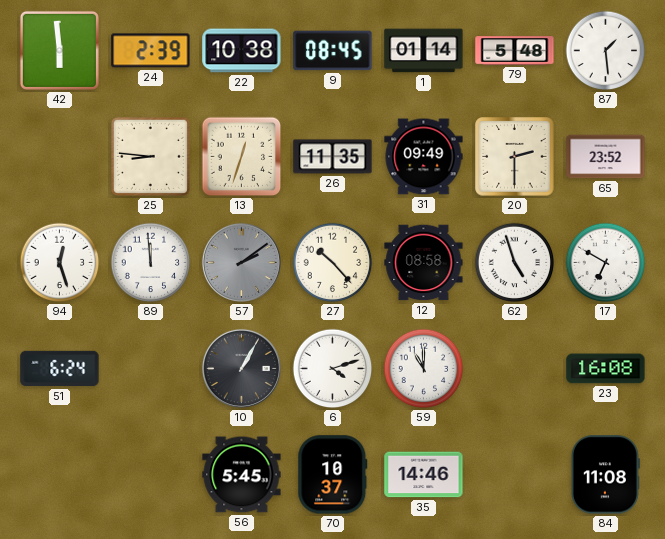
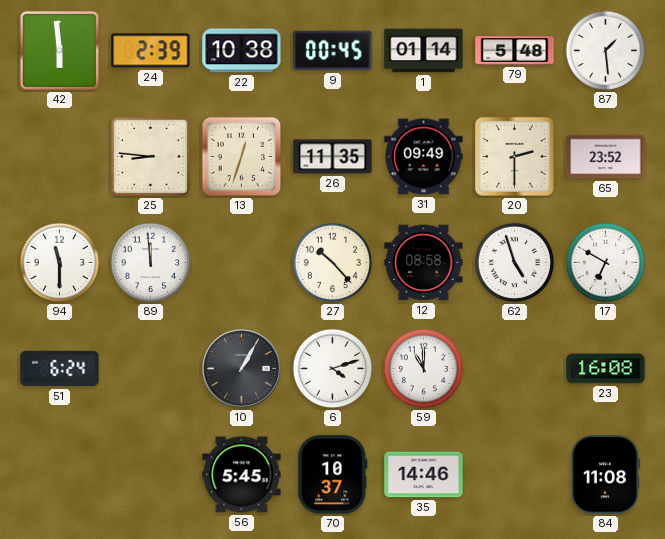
9: 08:45 -> 00:45
94: 12:27 -> 11:30
57: 2:09 -> none
